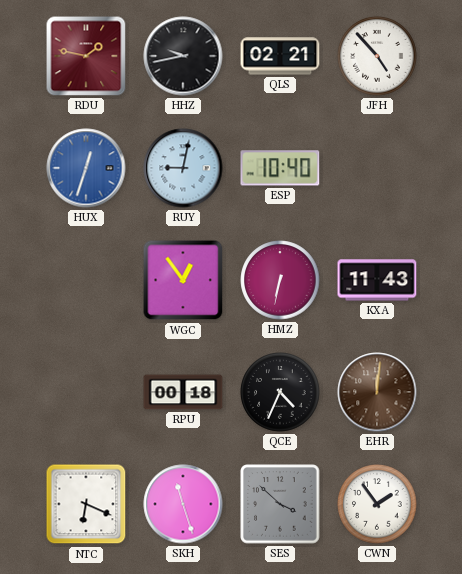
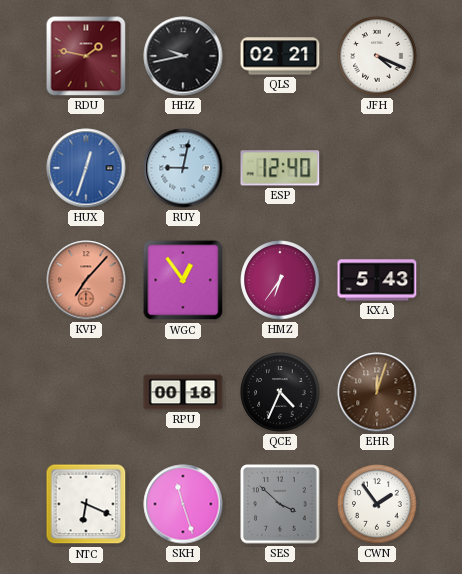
JFH: 4:53 -> 4:19
ESP: 10:40 -> 12:40
KVP: none -> 7:07
HMZ: 6:32 -> 6:36
KXA: 11:43 -> 5:43
EHR: 12:01 -> 12:03
